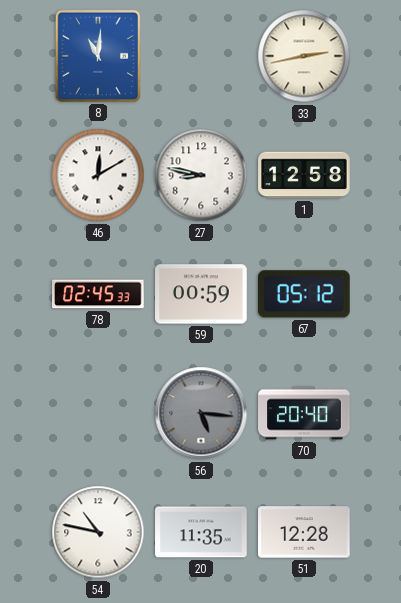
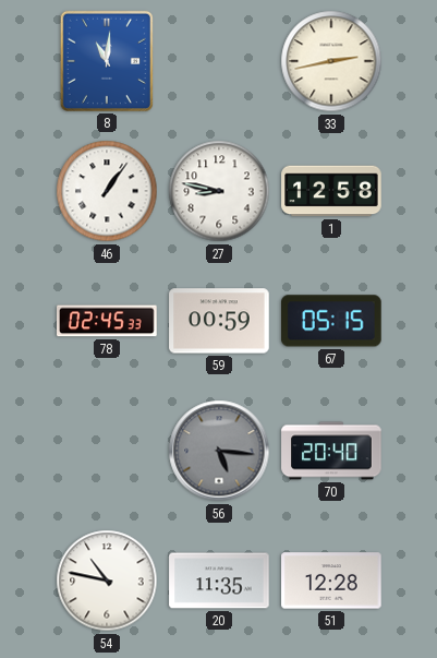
46: 12:10 -> 1:06
67: 05:12 -> 05:15
